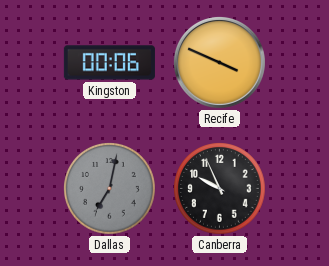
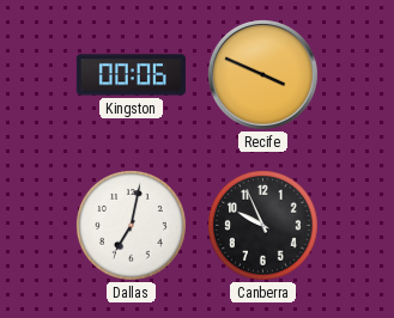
Dallas dial: grey -> white
